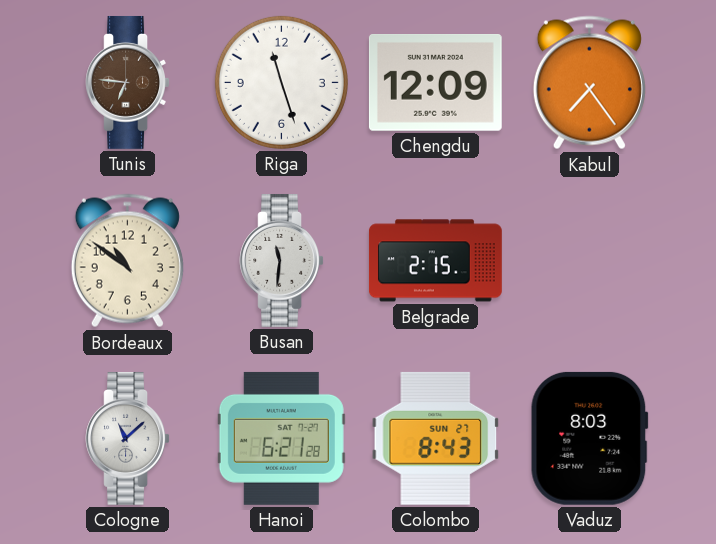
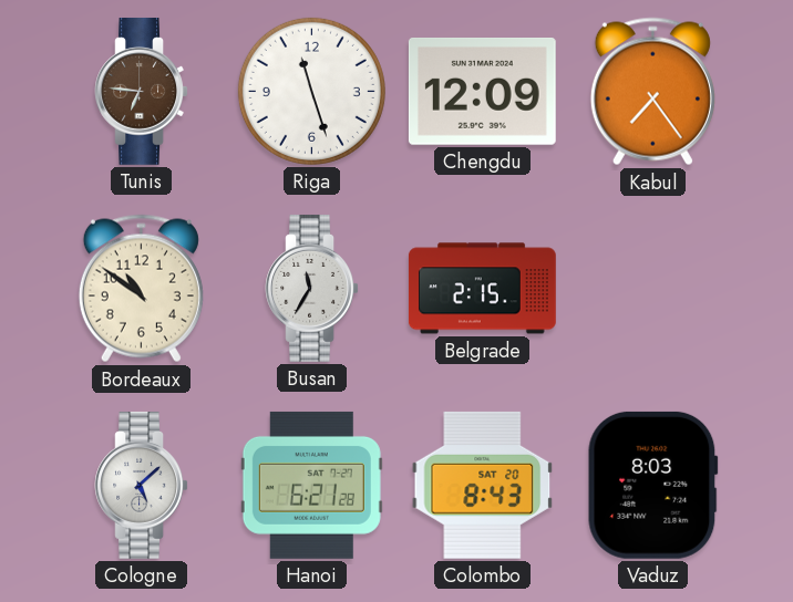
Busan: 11:31 -> 11:35
Cologne: 11:08 -> 5:08
Colombo date: SUN 27 -> SAT 20
